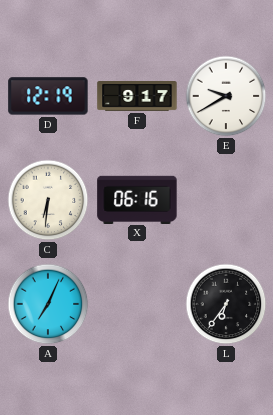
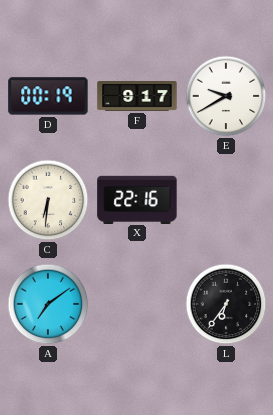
D: 12:19 -> 00:19
X: 06:16 -> 22:16
A: 7:04 -> 7:09
